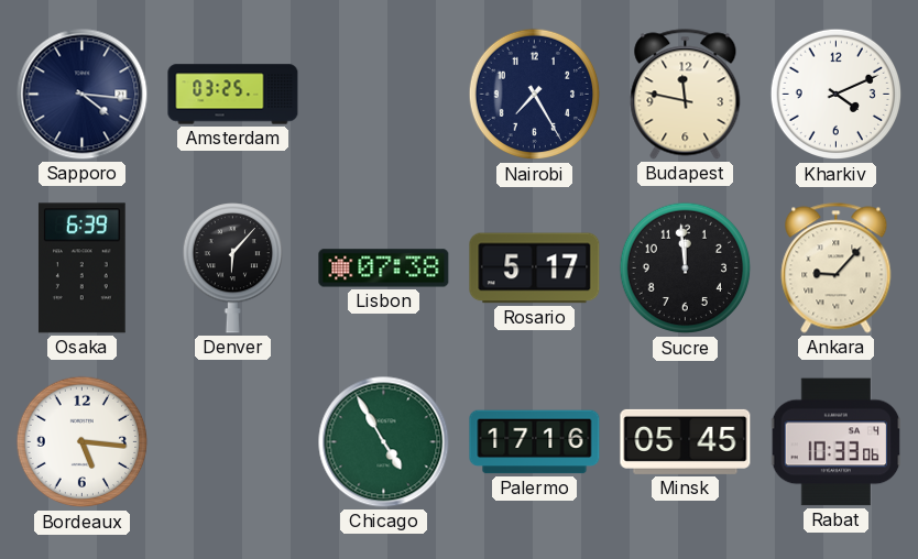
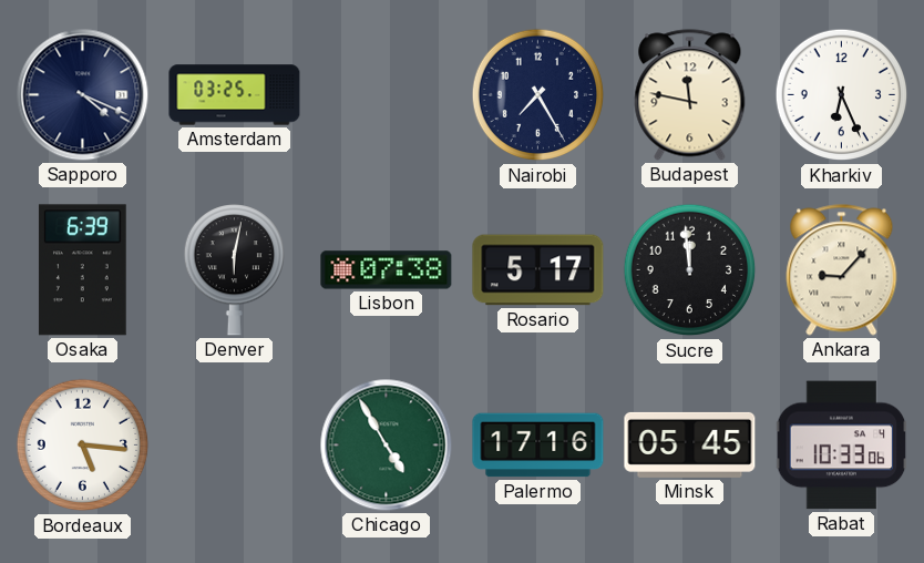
Sapporo: 4:16 -> 4:19
Kharkiv: 4:11 -> 6:26
Denver: 6:07 -> 6:02
